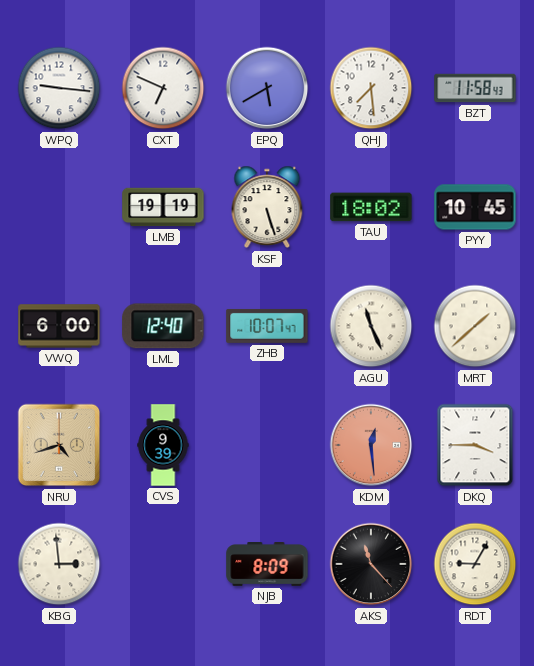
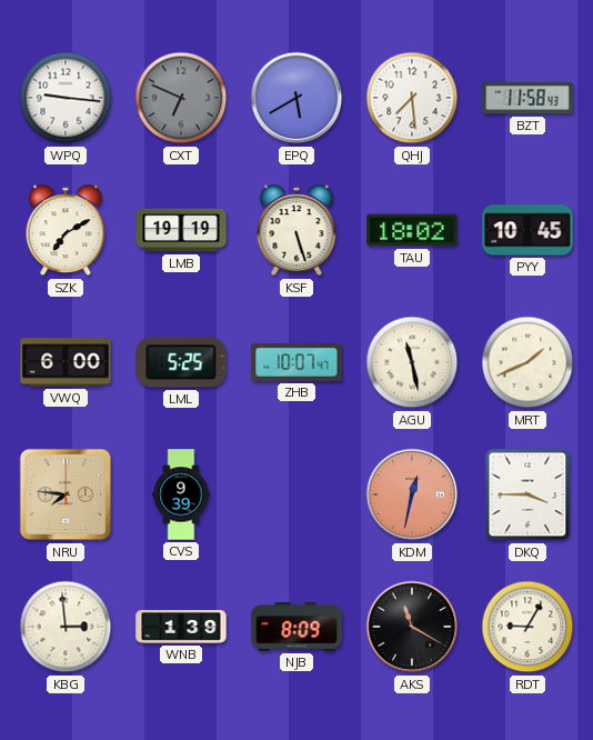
CXT dial: white -> grey
SZK: none -> 7:10
LML: 12:40 -> 5:25
AGU: 11:26 -> 11:28
MRT: 1:38 -> 1:41
NRU: 4:42 -> 7:46
KDM: 12:29 -> 12:32
WNB: none -> 1:39
AKS: 11:23 -> 11:20
